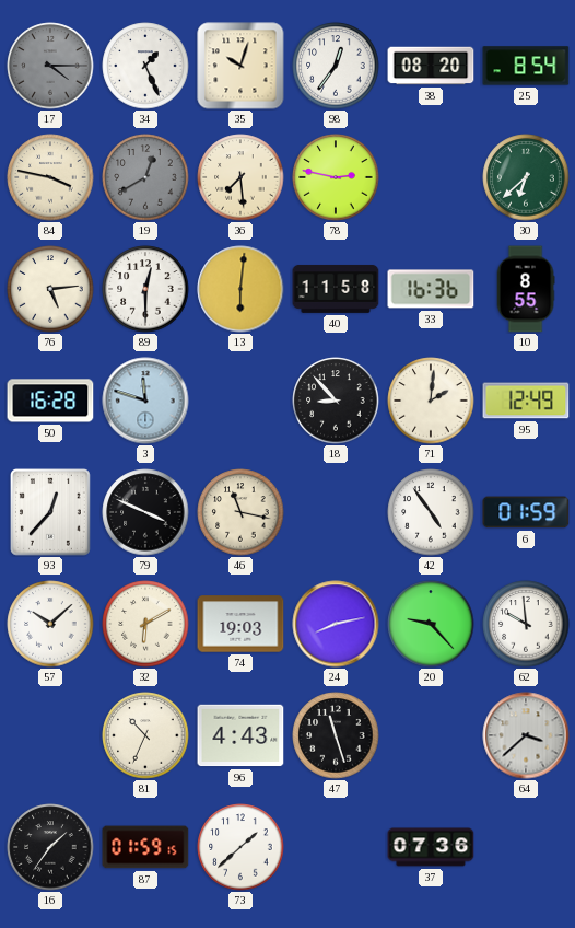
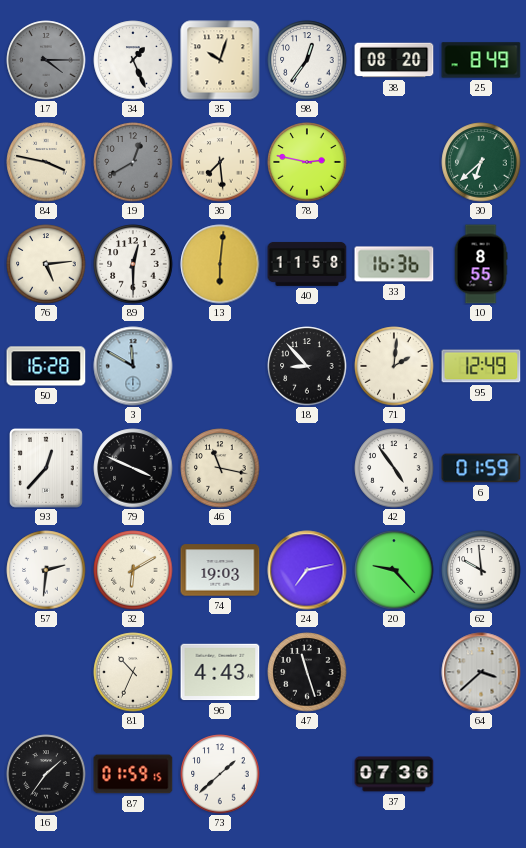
25: 8:54 -> 8:49
3: 11:48 -> 11:50
57: 10:08 -> 2:31
24: 8:13 -> 7:13
